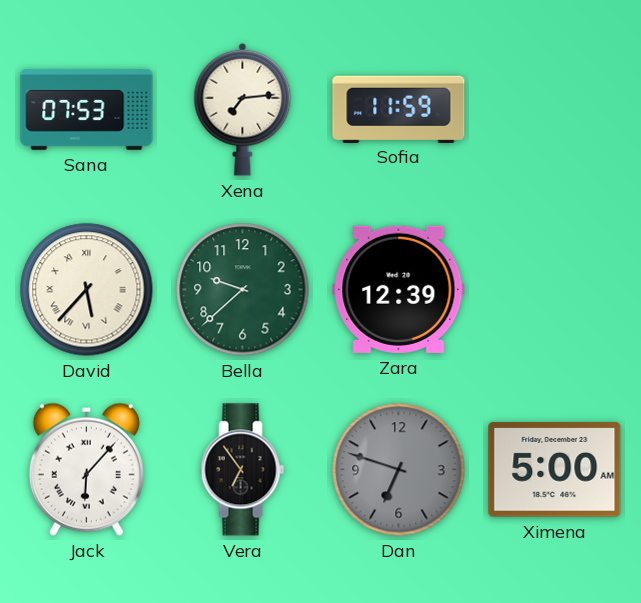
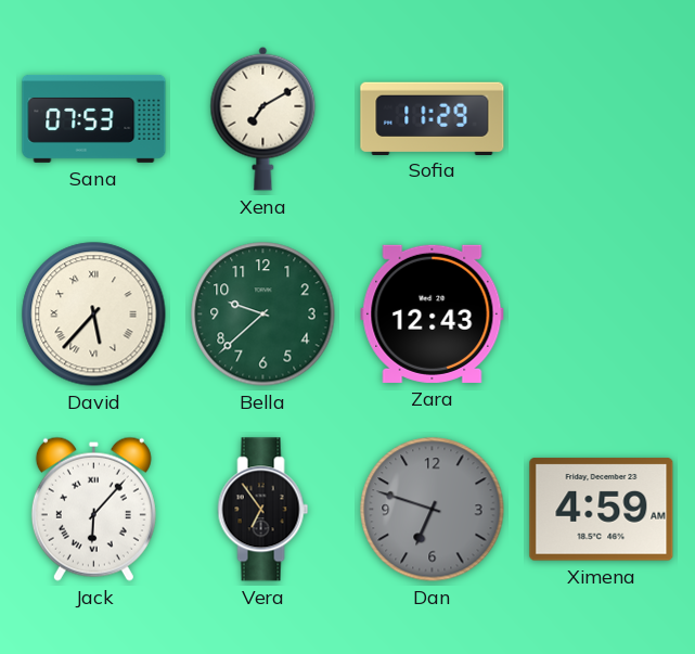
Xena: 7:14 -> 7:10
Sofia: 11:59 -> 11:29
Zara: 12:39 -> 12:43
Ximena: 5:00 -> 4:59
